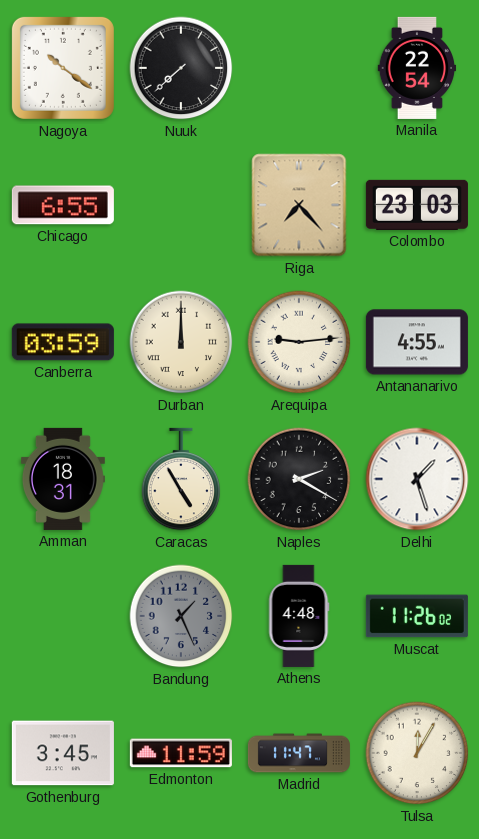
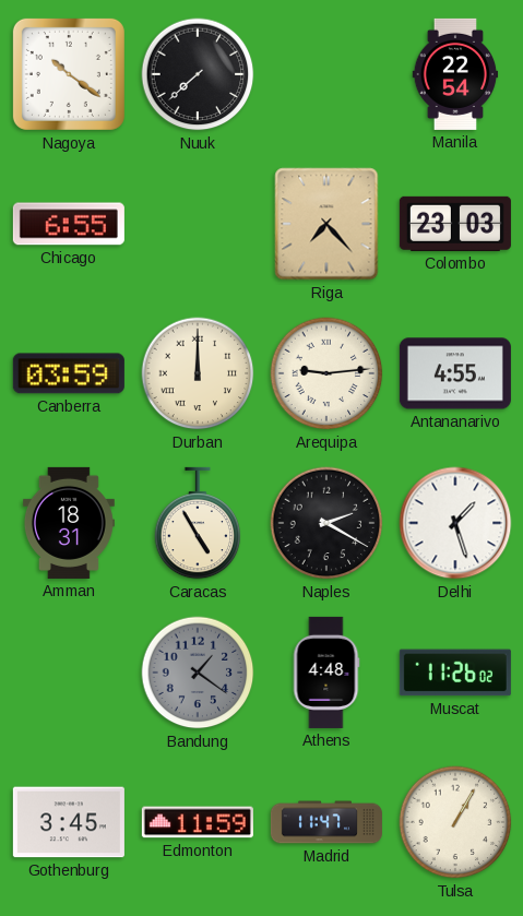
Bandung: 1:26 -> 1:21
Tulsa: 12:05 -> 1:05
